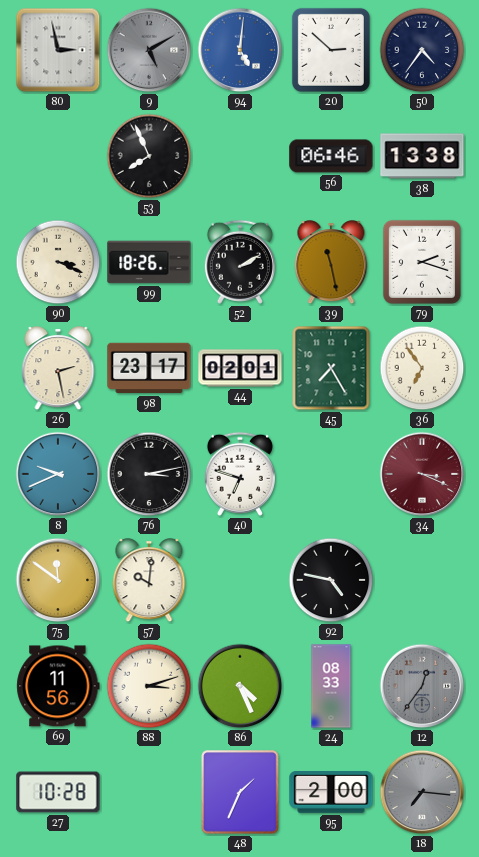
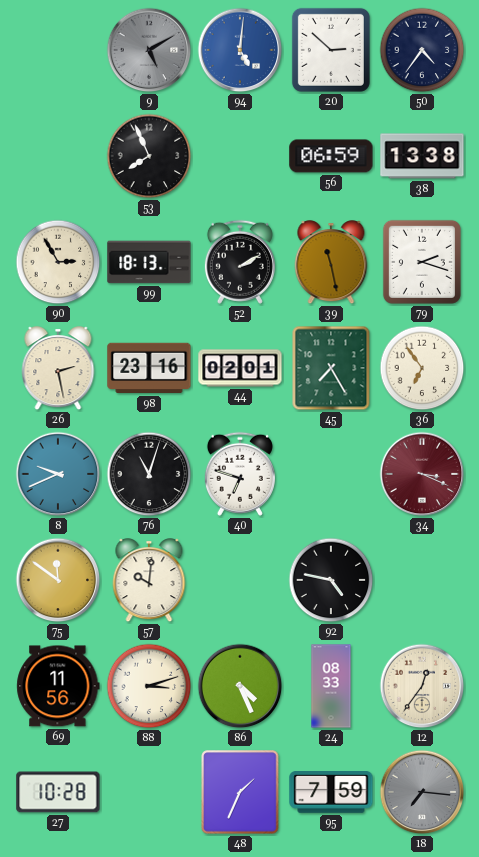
80: 2:58 -> none
56: 06:46 -> 06:59
90: 3:19 -> 2:55
99: 18:26 -> 18:13
98: 23:17 -> 23:16
76: 3:13 -> 11:03
12 dial: grey -> cream
95: 2:00 -> 7:59
